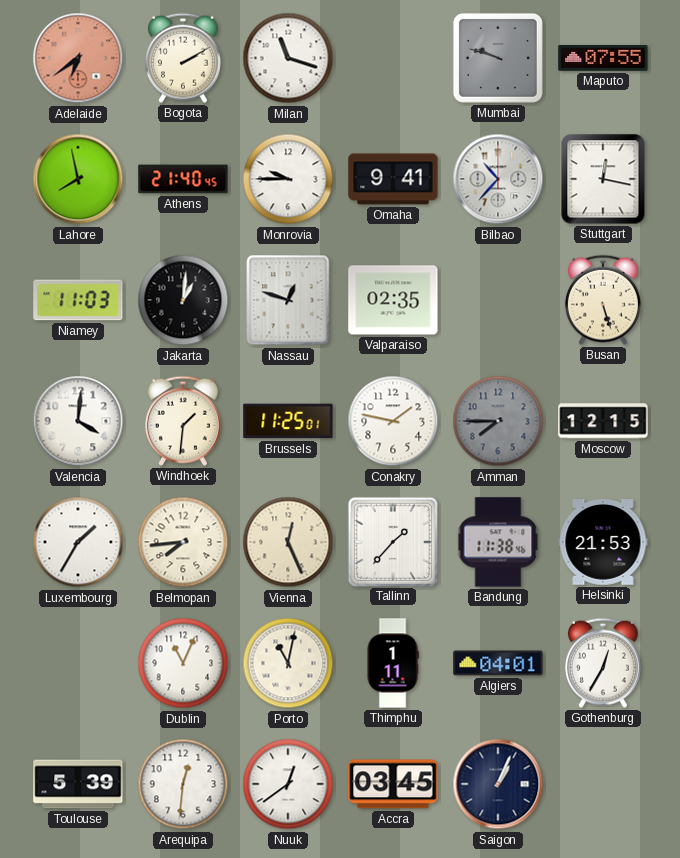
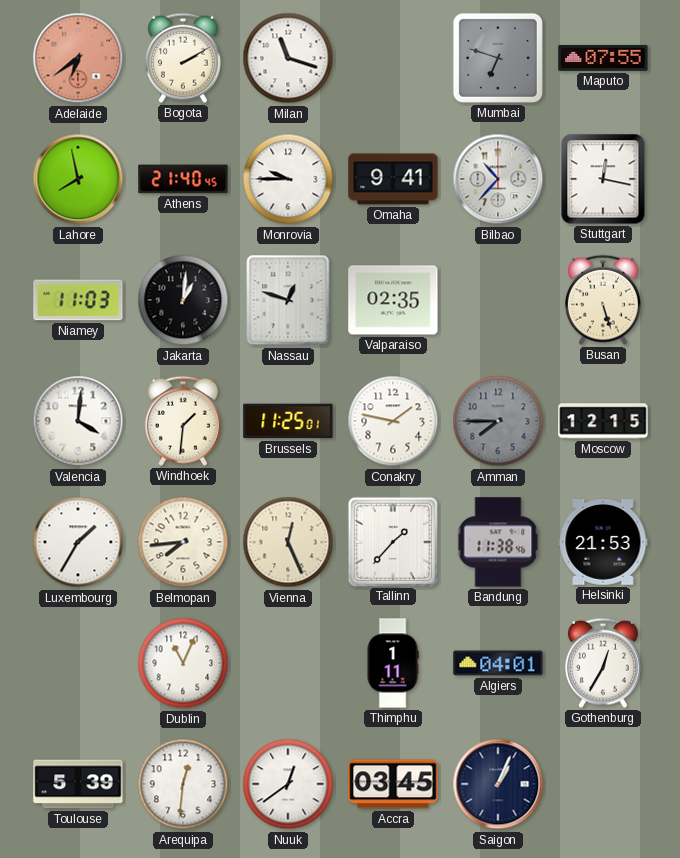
Mumbai: 9:48 -> 6:48
Porto: 11:02 -> none
